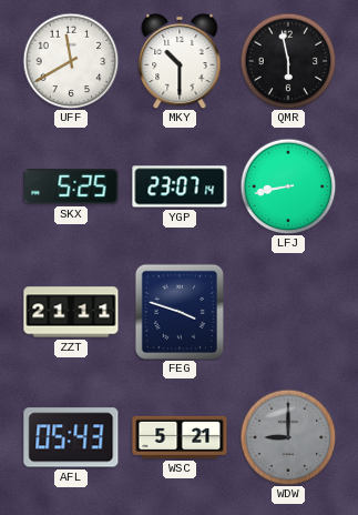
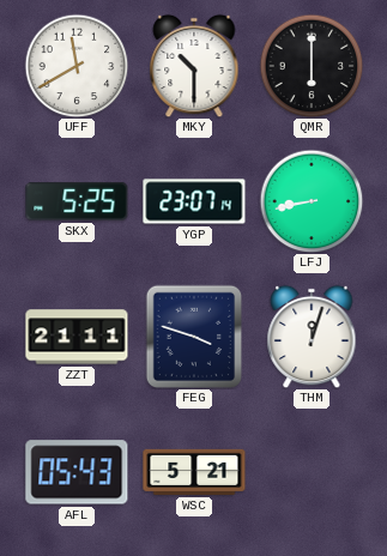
QMR: 5:58 -> 6:00
THM: none -> 12:03
WDW: 9:00 -> none
